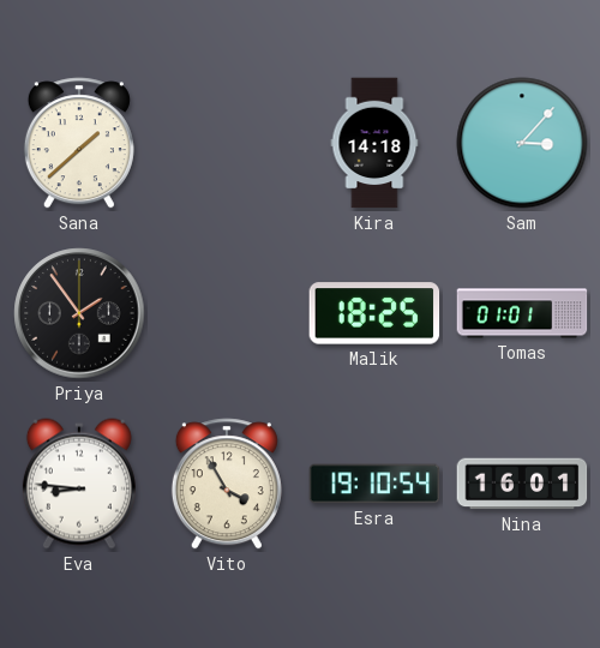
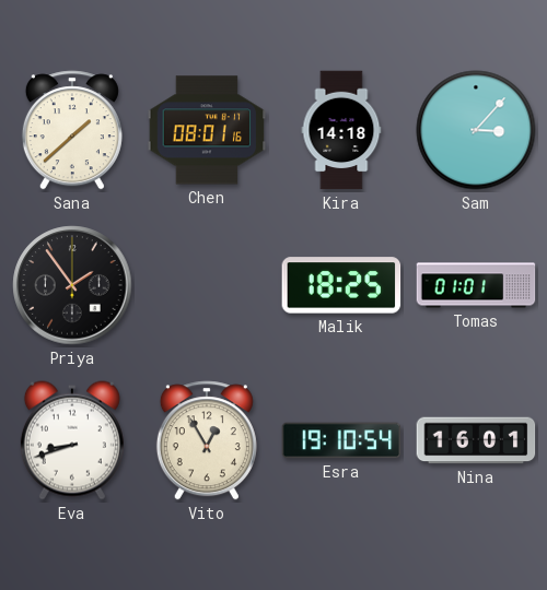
Chen: none -> 08:01
Eva: 8:46 -> 8:42
Vito: 3:55 -> 12:55
